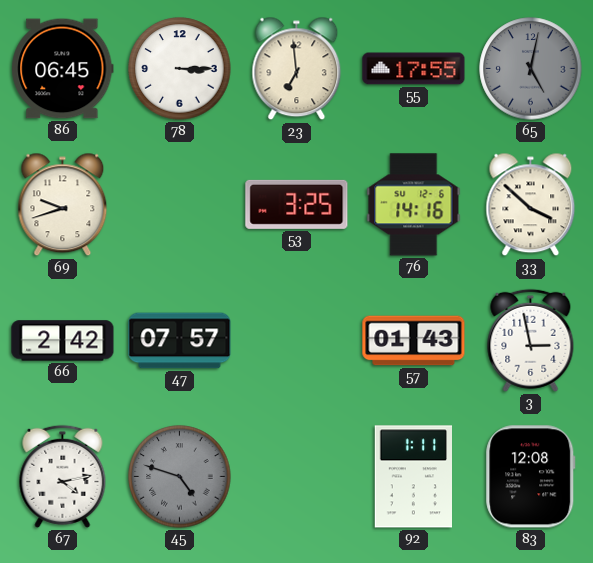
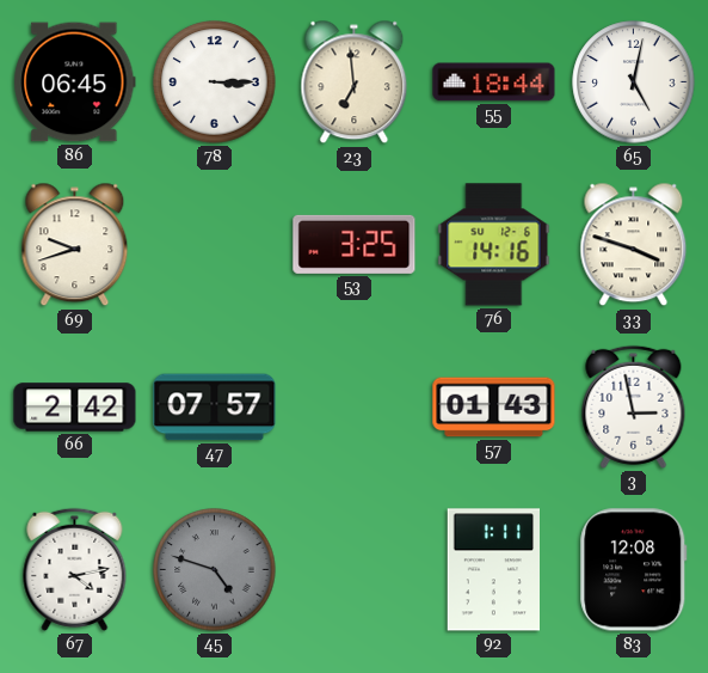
55: 17:55 -> 18:44
65 dial: grey -> white
33: 3:52 -> 3:48
